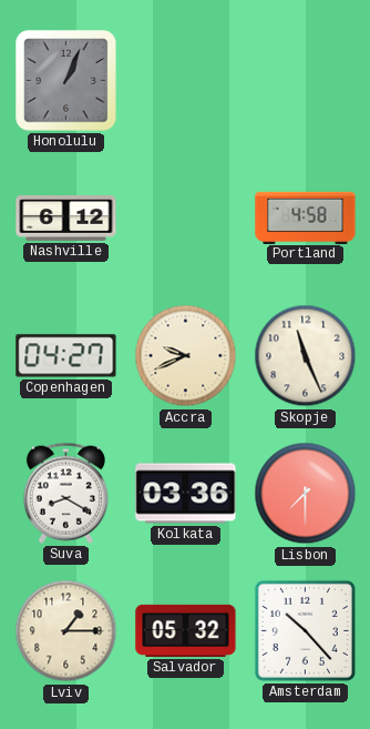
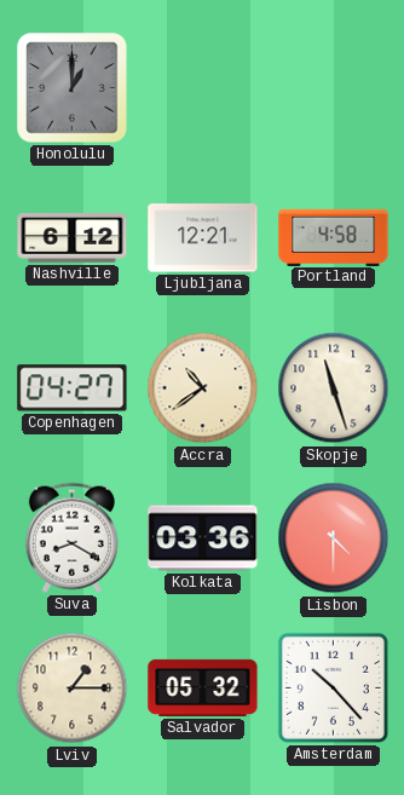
Honolulu: 1:04 -> 1:00
Ljubljana: none -> 12:21
Accra: 9:41 -> 10:39
Skopje: 11:26 -> 11:27
Lisbon: 7:30 -> 4:30
